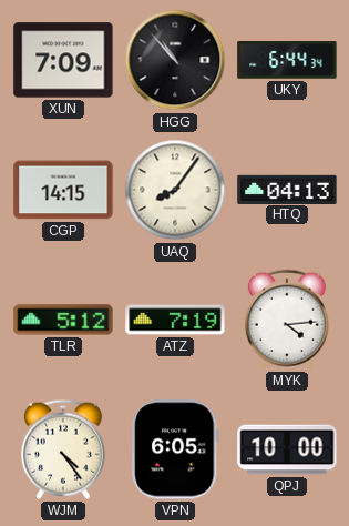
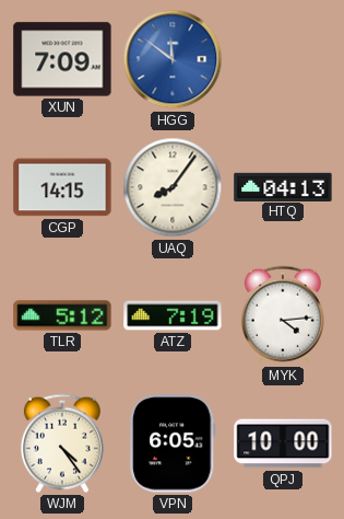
HGG: 10:53 -> 11:51
HGG dial: black -> blue
UKY: 6:44 -> none
